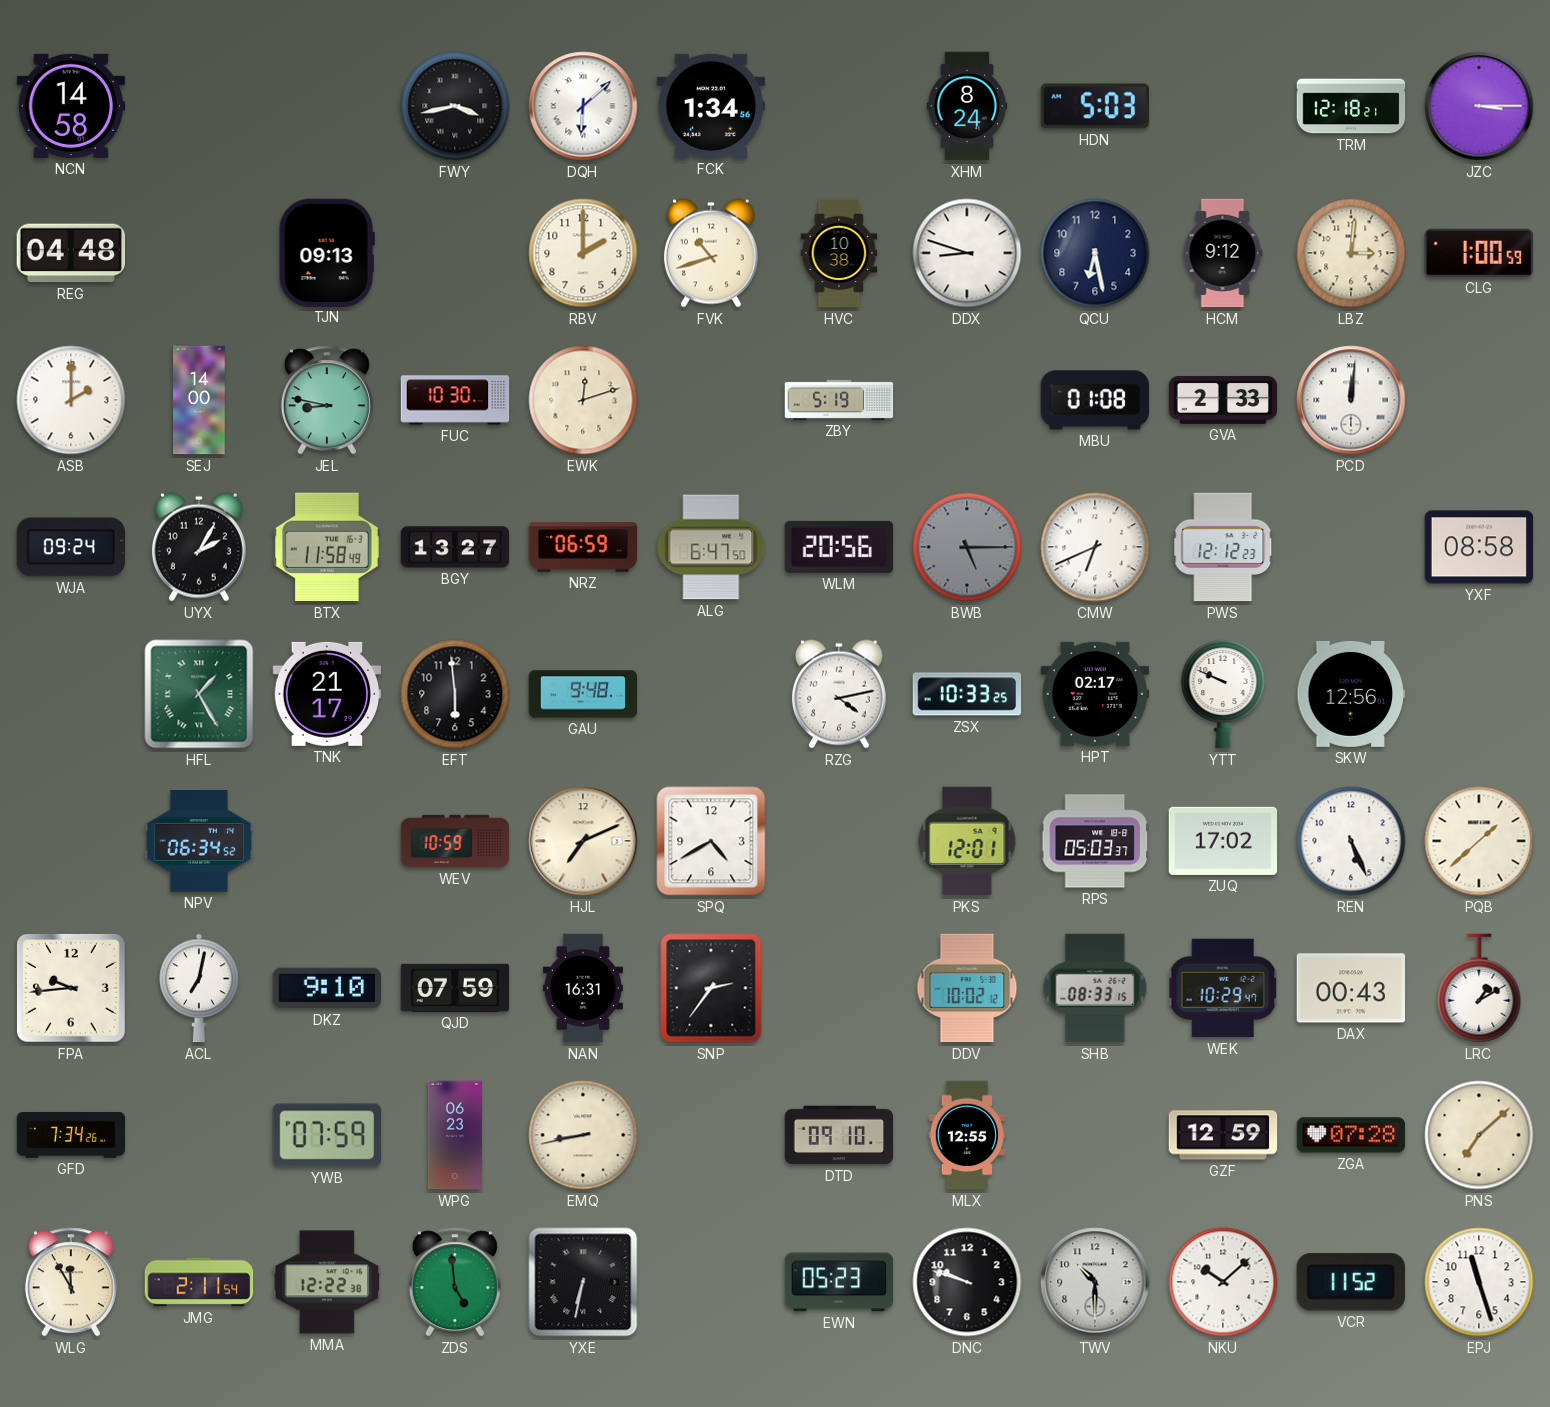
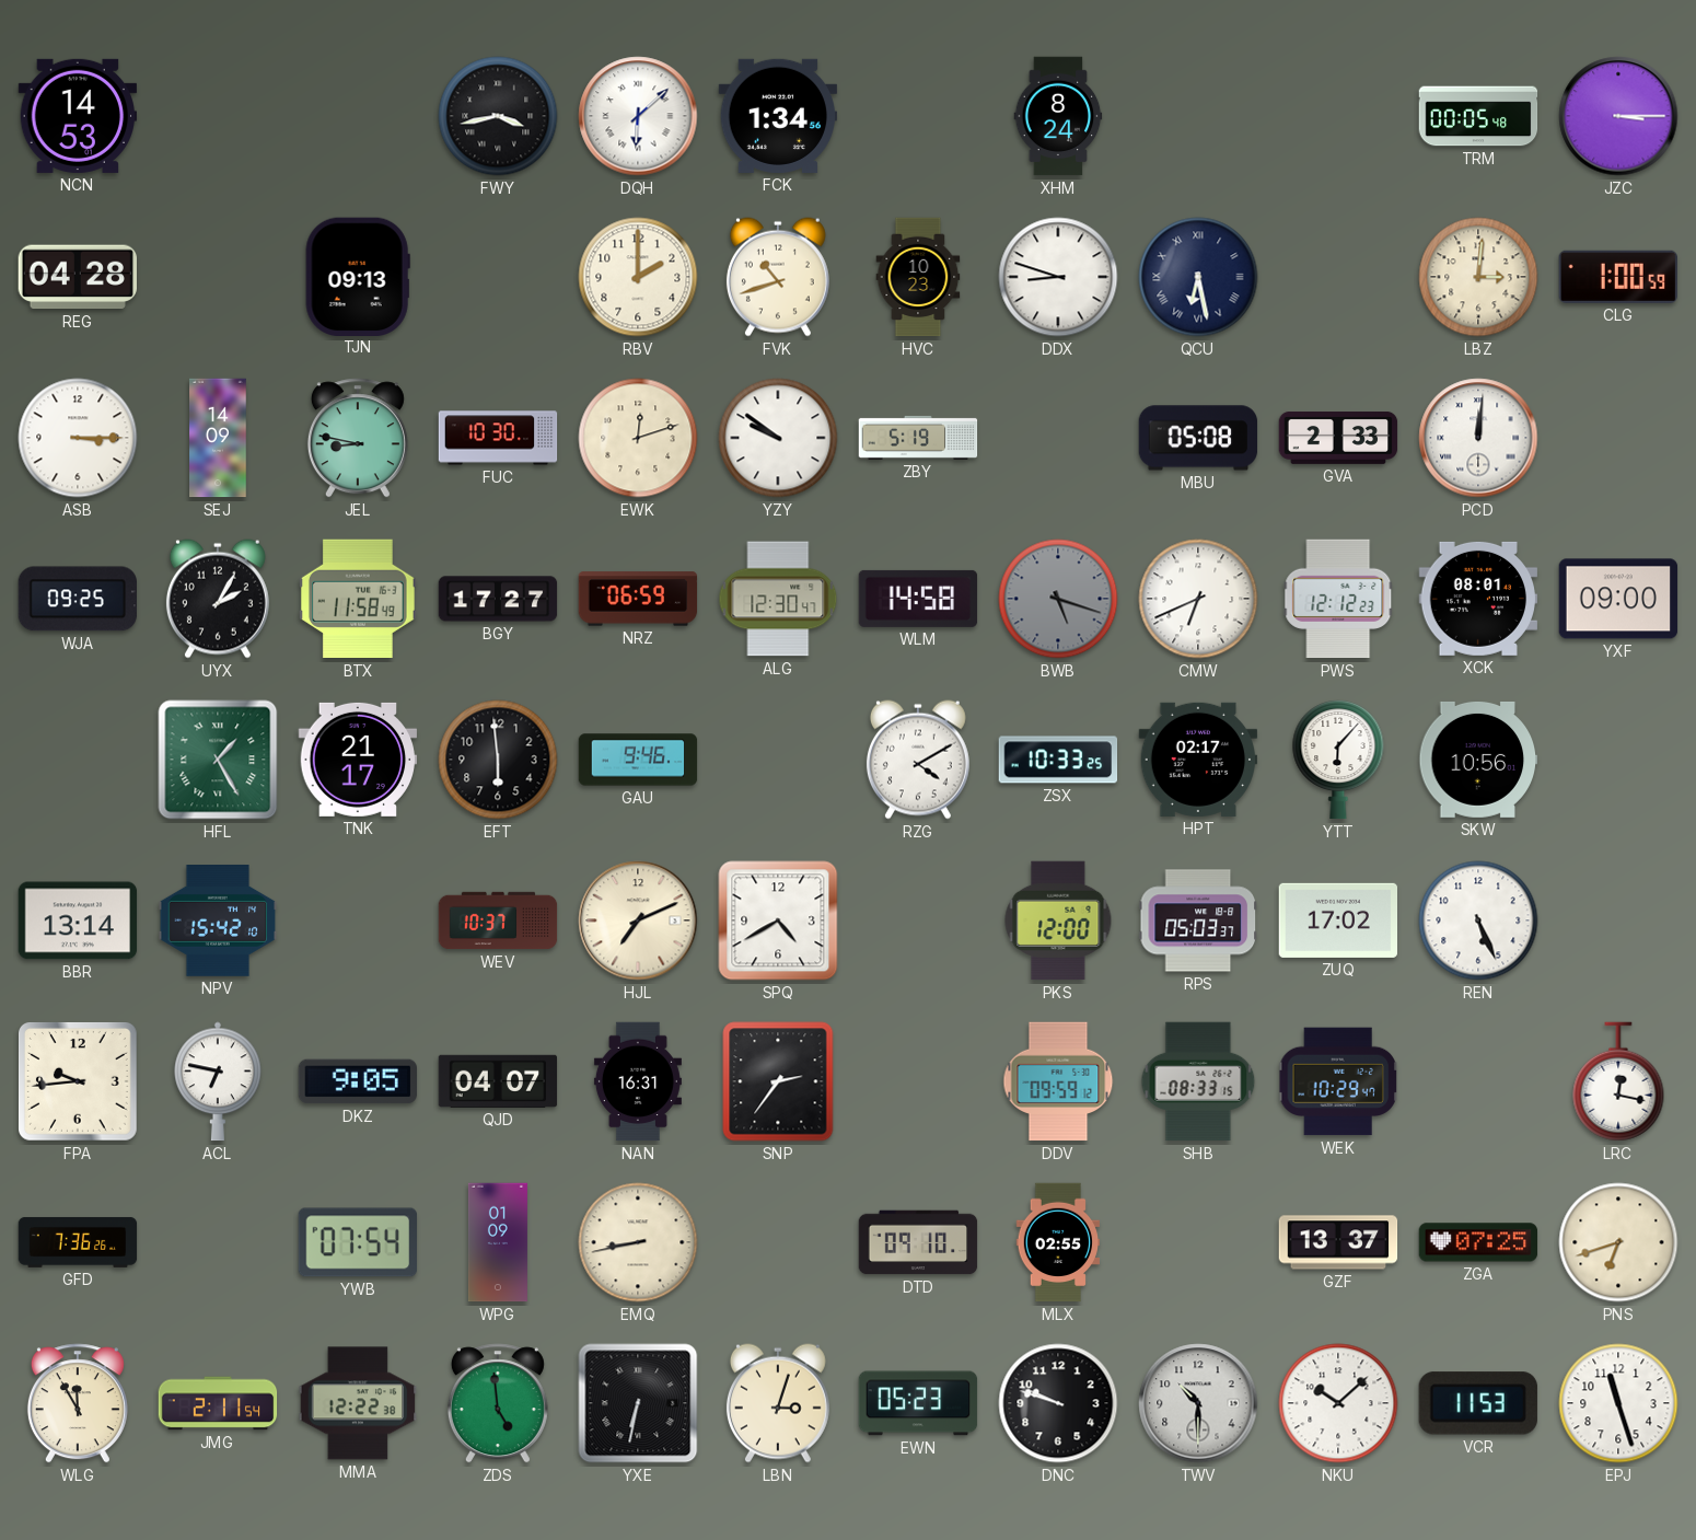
NCN: 14:58 -> 14:53
HDN: 5:03 -> none
TRM: 12:18 -> 00:05
REG: 04:48 -> 04:28
HVC: 10:38 -> 10:23
QCU numerals: Arabic -> Roman
HCM: 9:12 -> none
ASB: 2:00 -> 3:15
SEJ: 14:00 -> 14:09
YZY: none -> 9:51
MBU: 01:08 -> 05:08
WJA: 09:24 -> 09:25
BGY: 13:27 -> 17:27
ALG: 6:47 -> 12:30
WLM: 20:56 -> 14:58
BWB: 5:15 -> 5:18
XCK: none -> 08:01
YXF: 08:58 -> 09:00
GAU: 9:48 -> 9:46
RZG: 4:13 -> 4:10
YTT: 9:49 -> 6:07
SKW: 12:56 -> 10:56
BBR: none -> 13:14
NPV: 06:34 -> 15:42
WEV: 10:59 -> 10:37
PKS: 12:01 -> 12:00
PQB: 1:38 -> none
ACL: 7:02 -> 6:47
DKZ: 9:10 -> 9:05
QJD: 07:59 -> 04:07
DDV: 10:02 -> 09:59
DAX: 00:43 -> none
LRC: 1:10 -> 12:17
GFD: 7:34 -> 7:36
YWB: 07:59 -> 07:54
WPG: 06:23 -> 01:09
MLX: 12:55 -> 02:55
GZF: 12:59 -> 13:37
ZGA: 07:28 -> 07:25
PNS: 7:08 -> 6:42
LBN: none -> 3:03
VCR: 11:52 -> 11:53
